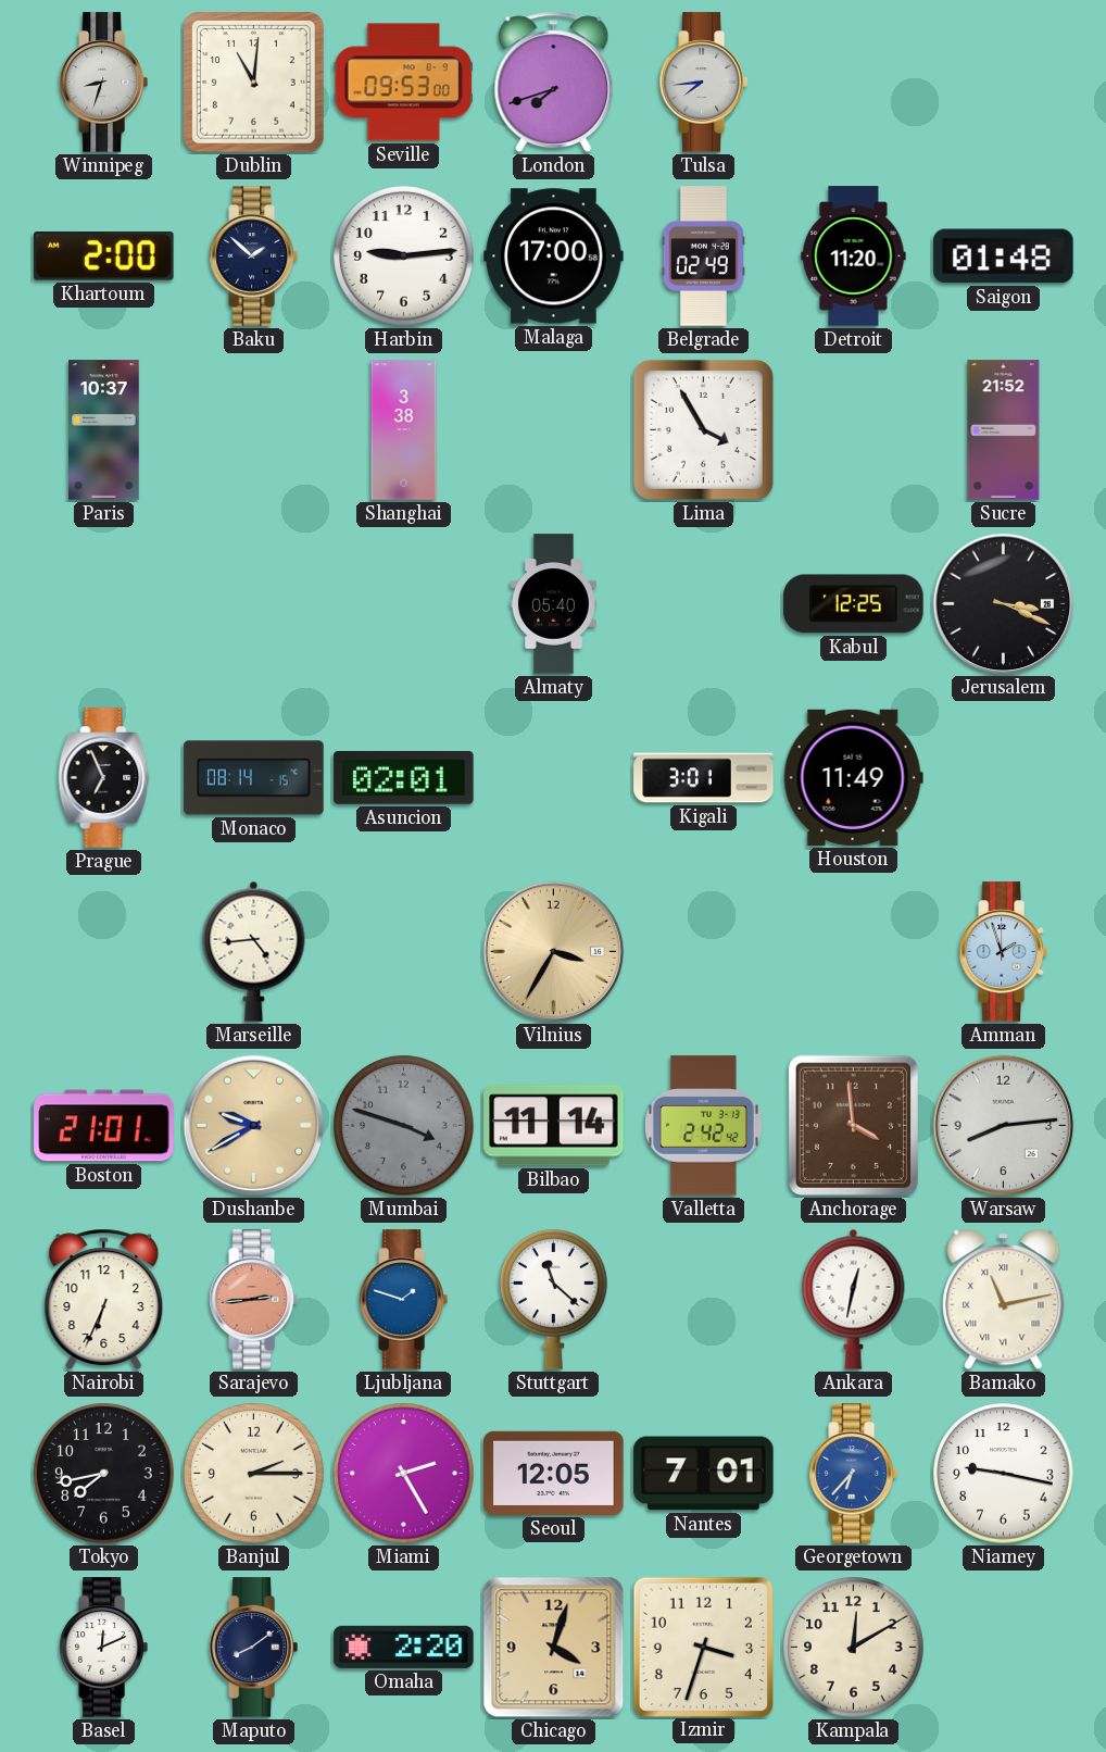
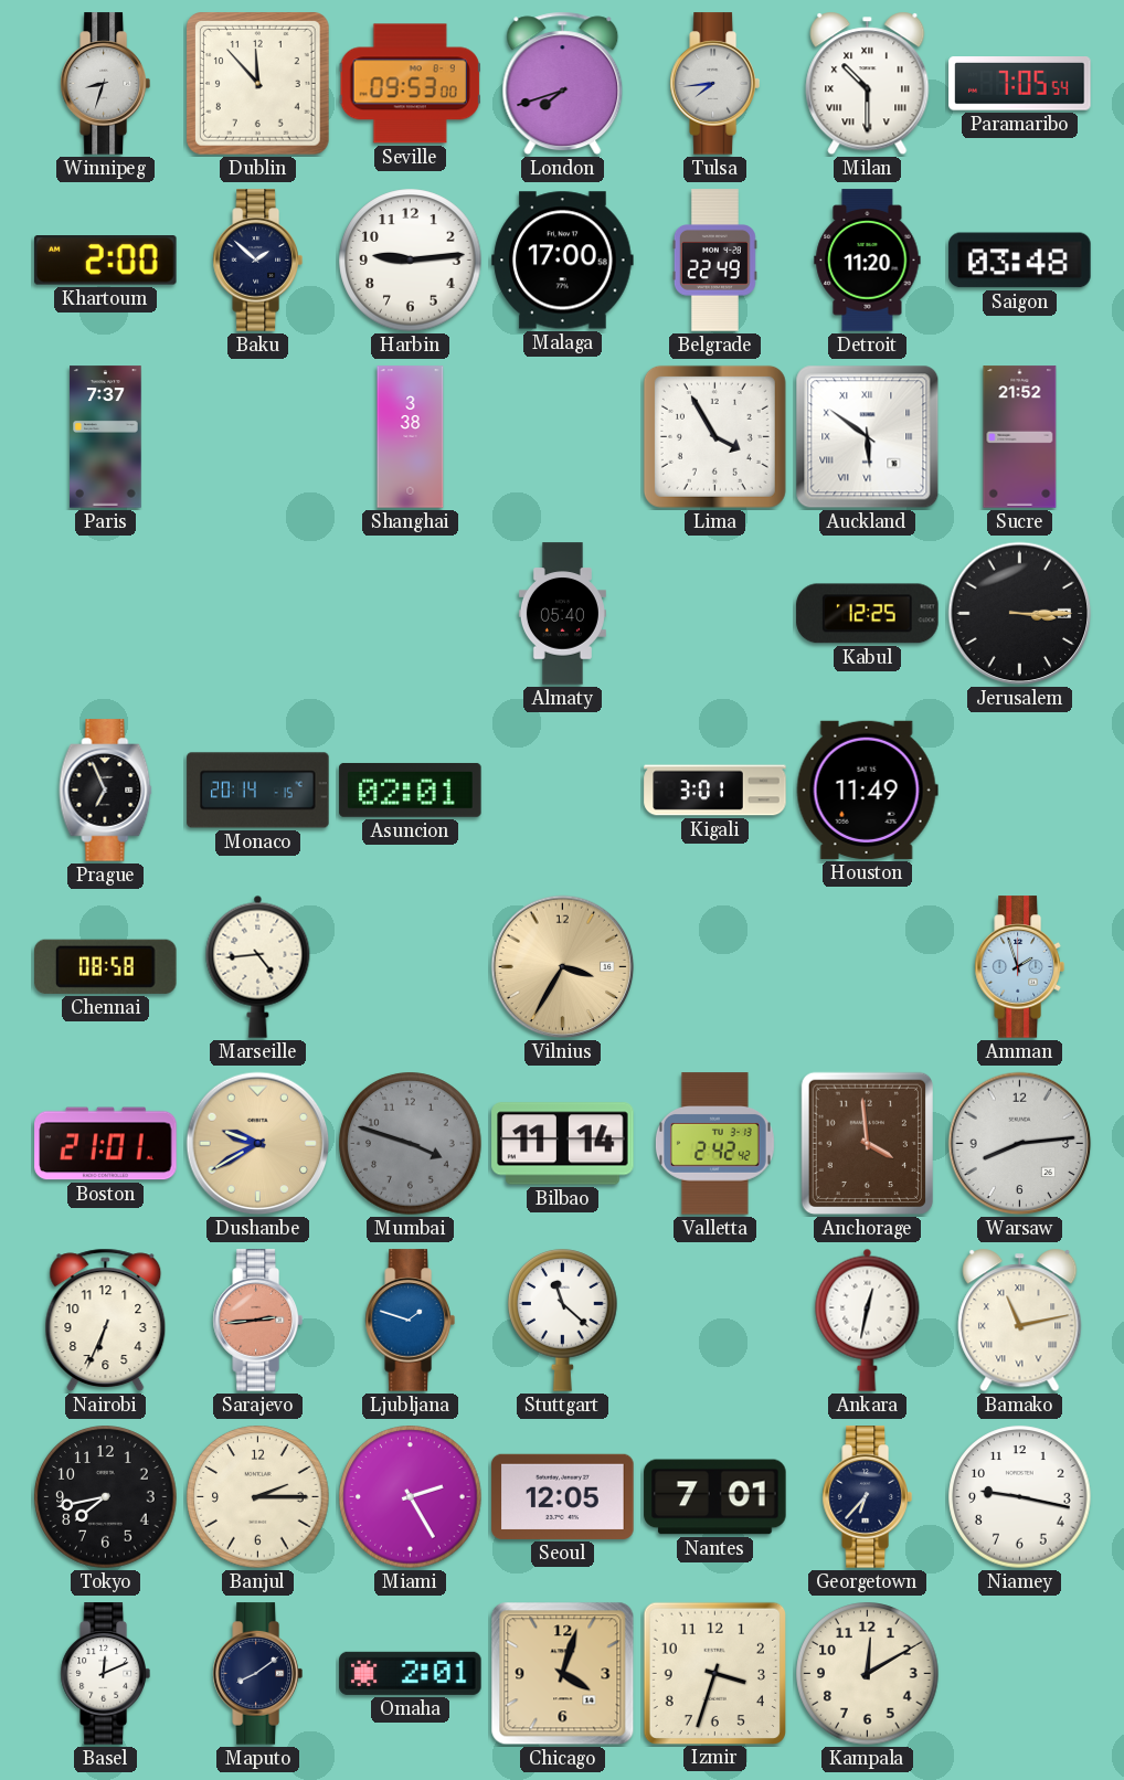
Dublin: 11:01 -> 11:53
Milan: none -> 10:30
Paramaribo: none -> 7:05
Belgrade: 02:49 -> 22:49
Saigon: 01:48 -> 03:48
Paris: 10:37 -> 7:37
Auckland: none -> 5:51
Jerusalem: 3:19 -> 3:15
Monaco: 08:14 -> 20:14
Chennai: none -> 08:58
Georgetown dial: blue -> navy
Omaha: 2:20 -> 2:01
